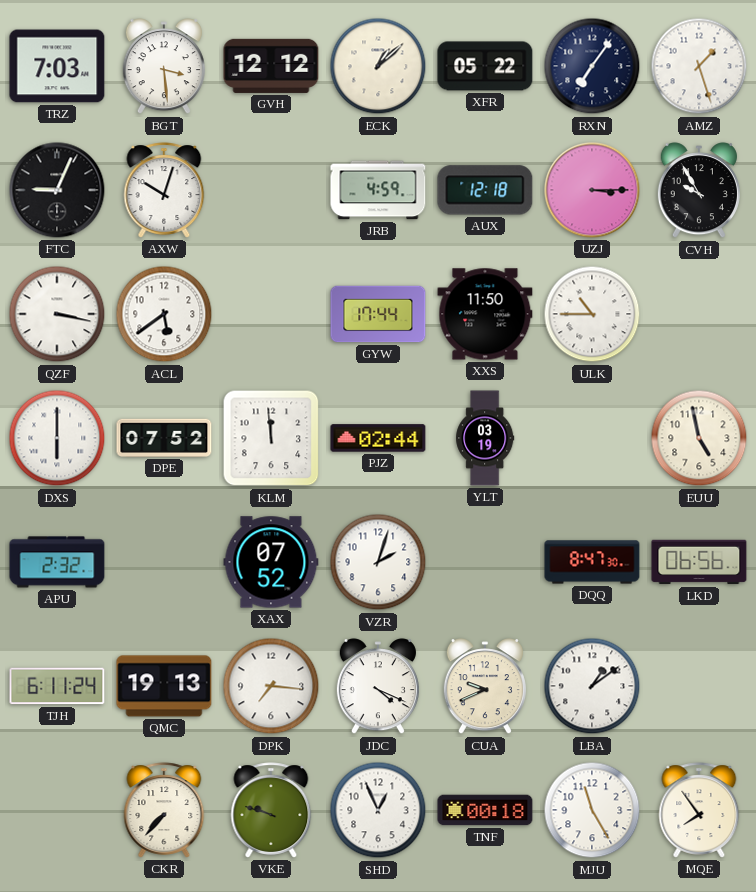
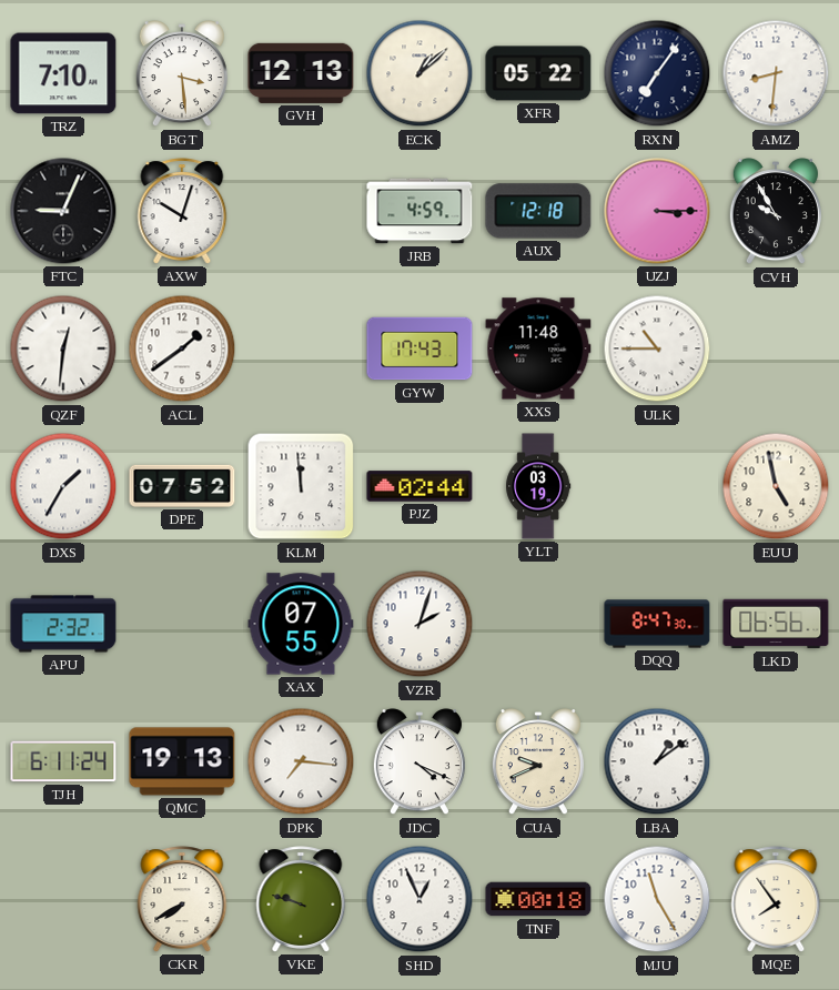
TRZ: 7:03 -> 7:10
GVH: 12:12 -> 12:13
AMZ: 1:27 -> 8:31
QZF: 3:17 -> 12:31
ACL: 5:39 -> 1:39
GYW: 17:44 -> 17:43
XXS: 11:50 -> 11:48
DXS: 6:00 -> 1:35
XAX: 07:52 -> 07:55
CKR: 7:37 -> 7:40
